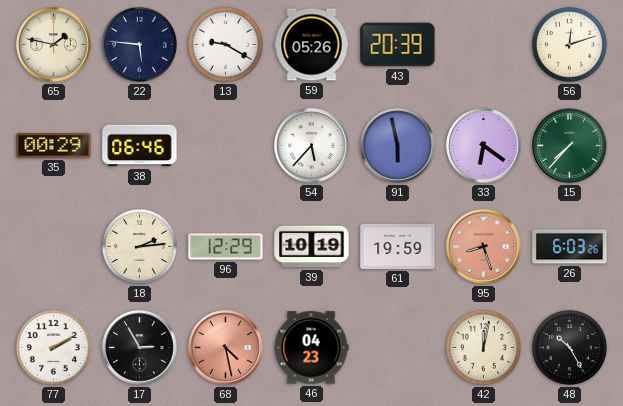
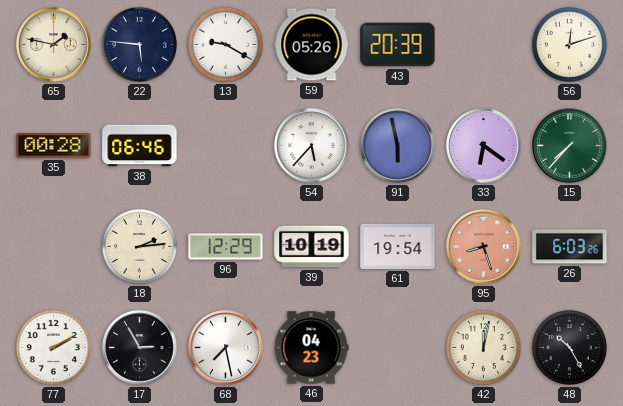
35: 00:29 -> 00:28
61: 19:59 -> 19:54
68: 4:28 -> 7:28
68 dial: salmon -> white
